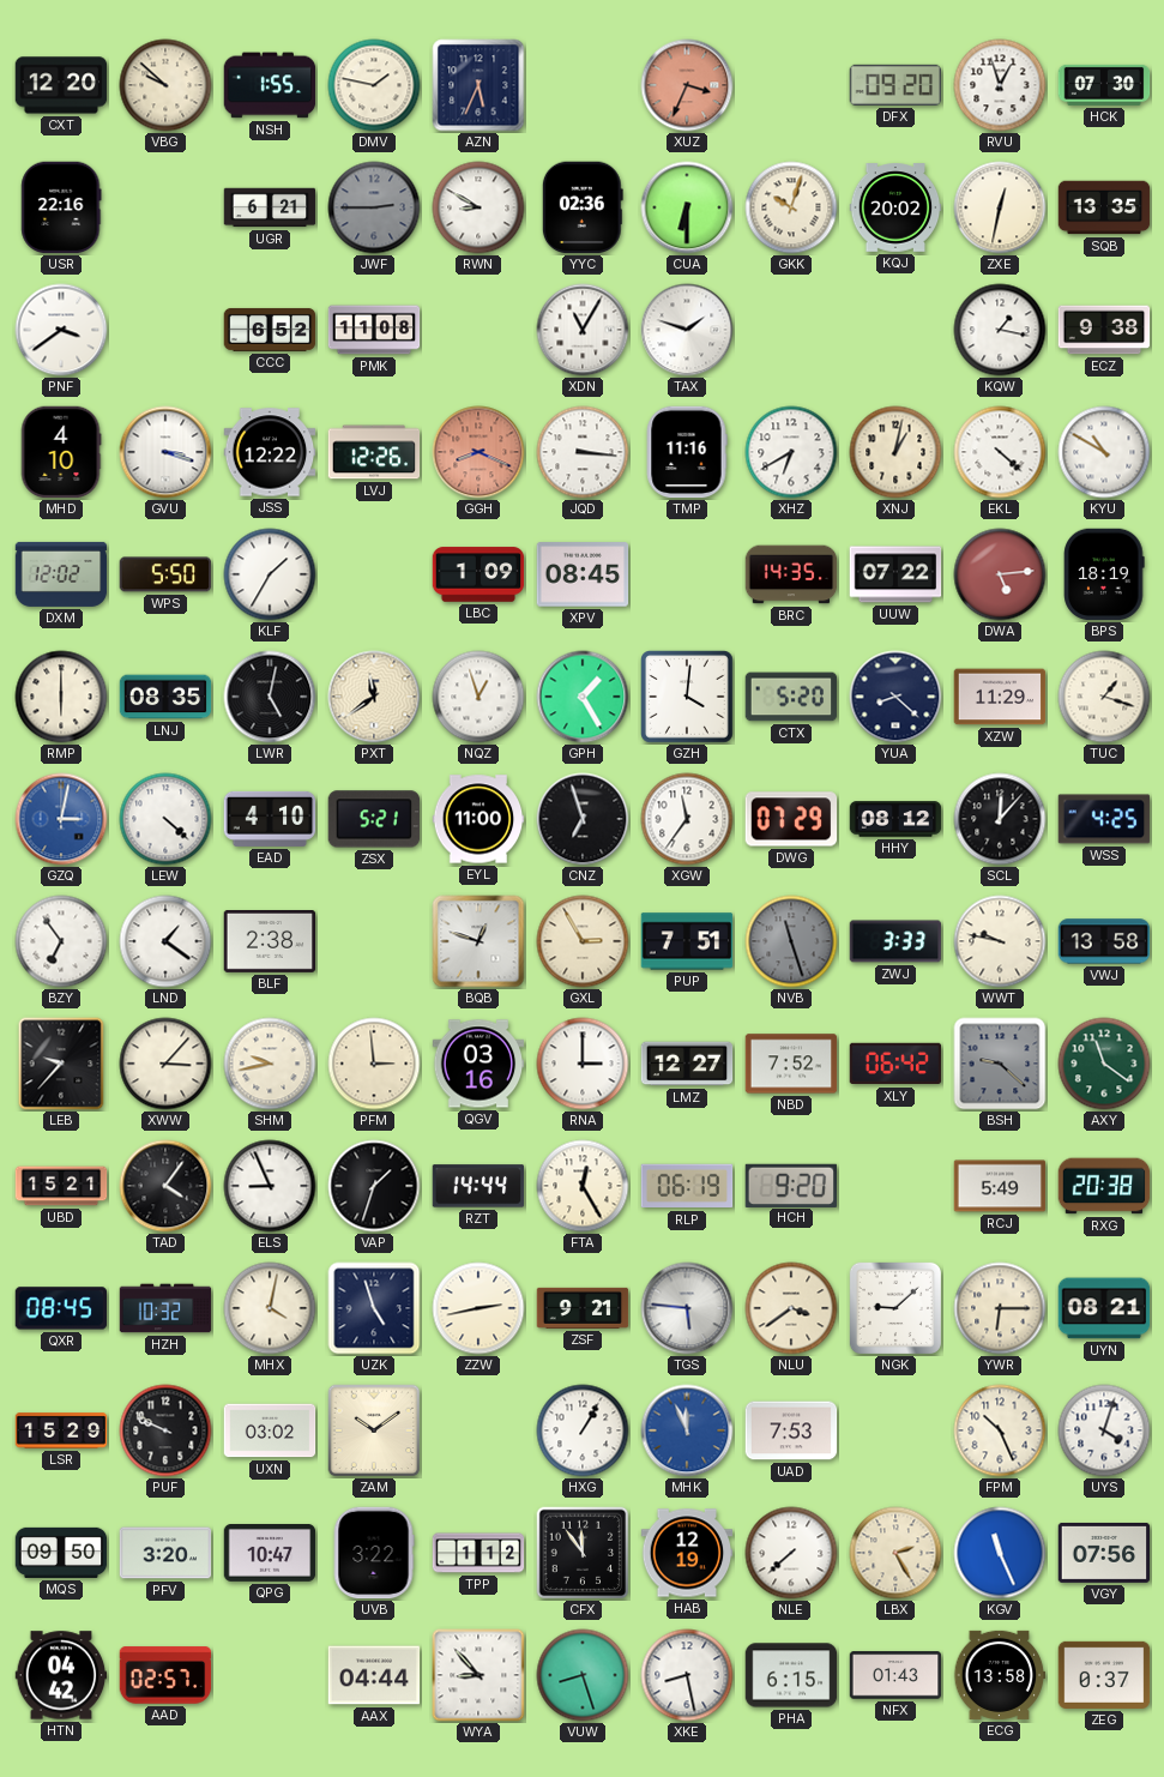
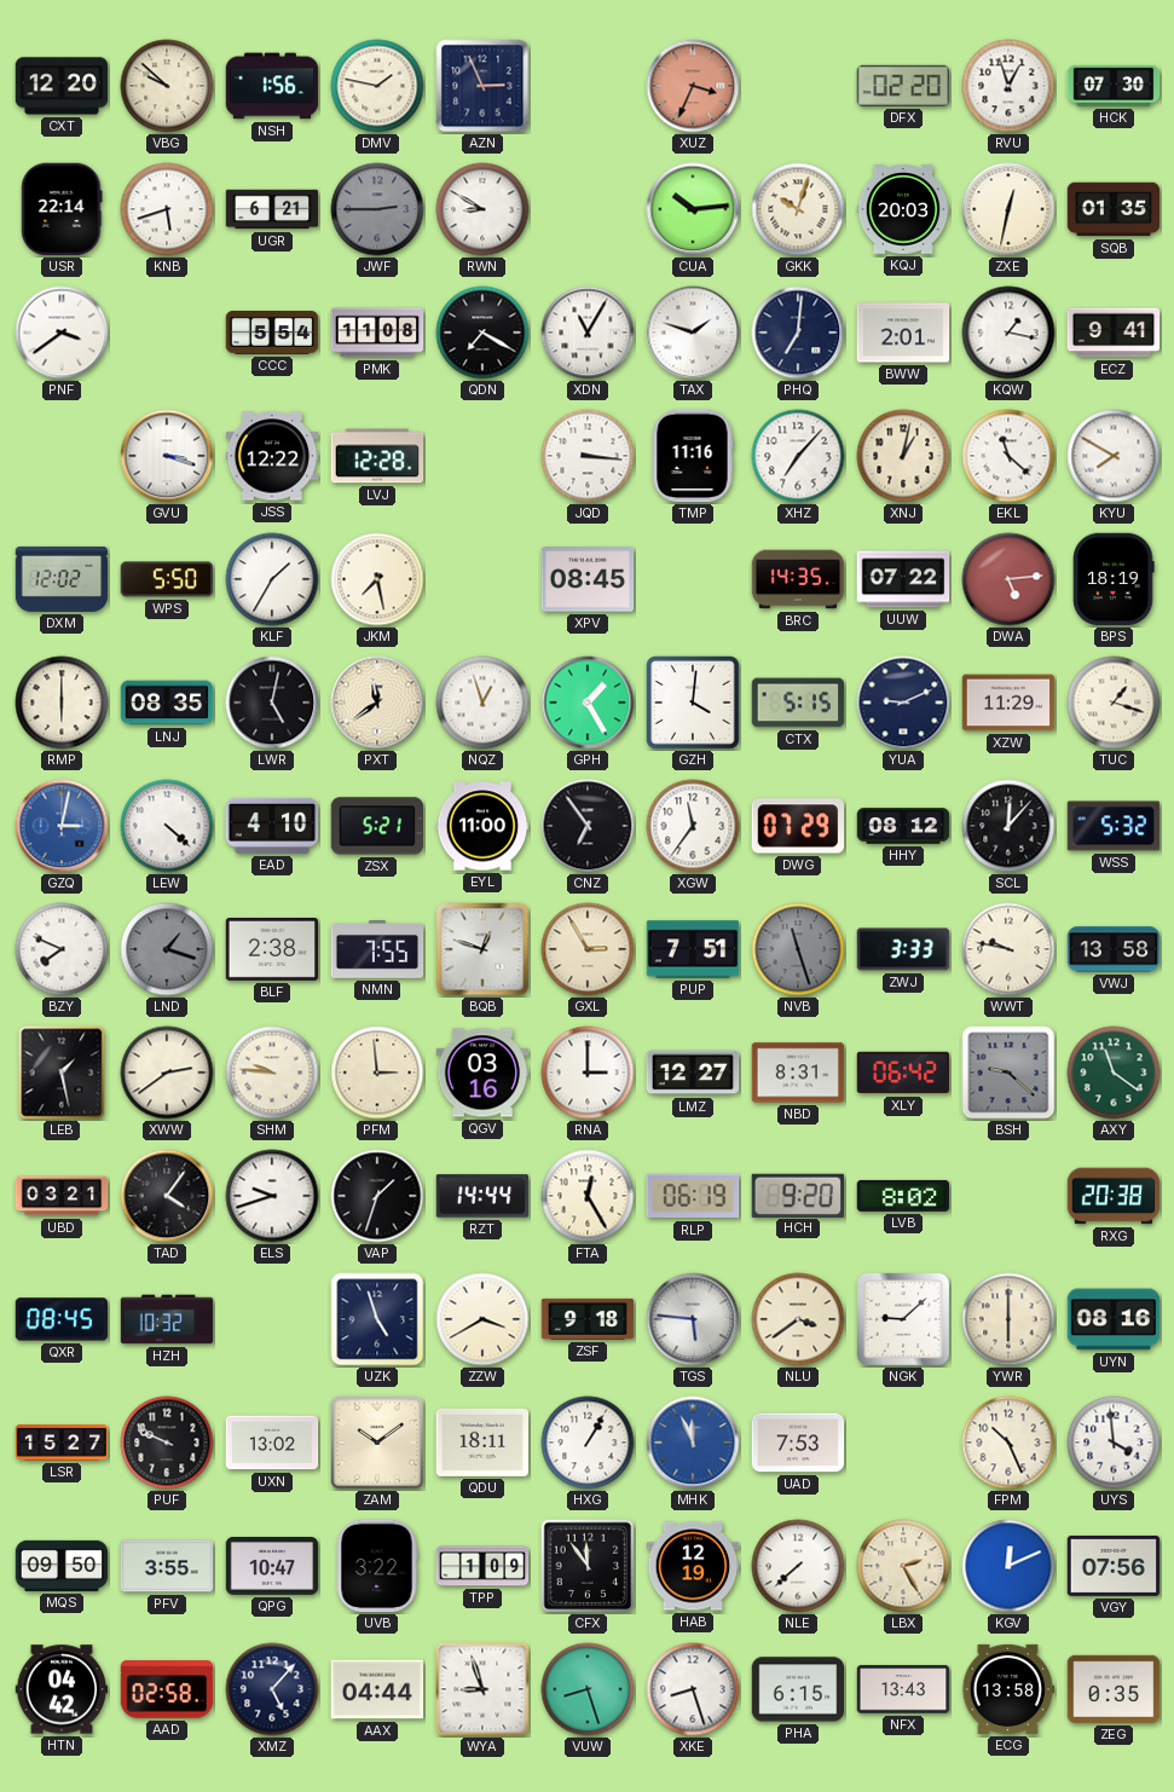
NSH: 1:55 -> 1:56
AZN: 5:34 -> 2:56
DFX: 09:20 -> 02:20
USR: 22:16 -> 22:14
KNB: none -> 5:42
YYC: 02:36 -> none
CUA: 6:30 -> 10:14
KQJ: 20:02 -> 20:03
SQB: 13:35 -> 01:35
CCC: 6:52 -> 5:54
QDN: none -> 7:20
PHQ: none -> 7:01
BWW: none -> 2:01
ECZ: 9:38 -> 9:41
MHD: 4:10 -> none
LVJ: 12:26 -> 12:28
GGH: 8:19 -> none
XHZ: 6:40 -> 7:07
EKL: 4:22 -> 11:22
KYU: 10:50 -> 7:50
JKM: none -> 7:28
LBC: 1:09 -> none
CTX: 5:20 -> 5:15
YUA: 8:22 -> 9:11
CNZ: 6:57 -> 6:54
WSS: 4:25 -> 5:32
BZY: 6:54 -> 7:49
LND: 1:21 -> 1:18
LND dial: white -> grey
NMN: none -> 7:55
LEB: 9:37 -> 1:28
XWW: 3:07 -> 2:39
SHM: 9:43 -> 9:46
NBD: 7:52 -> 8:31
UBD: 15:21 -> 03:21
ELS: 8:56 -> 9:42
LVB: none -> 8:02
RCJ: 5:49 -> none
MHX: 4:02 -> none
ZZW: 2:43 -> 3:40
ZSF: 9:21 -> 9:18
YWR: 6:15 -> 6:00
UYN: 08:21 -> 08:16
LSR: 15:29 -> 15:27
UXN: 03:02 -> 13:02
QDU: none -> 18:11
UYS: 4:03 -> 3:59
PFV: 3:20 -> 3:55
TPP: 1:12 -> 1:09
KGV: 11:26 -> 12:11
AAD: 02:57 -> 02:58
XMZ: none -> 5:07
WYA: 8:53 -> 8:57
XKE: 8:28 -> 8:27
NFX: 01:43 -> 13:43
ZEG: 0:37 -> 0:35
